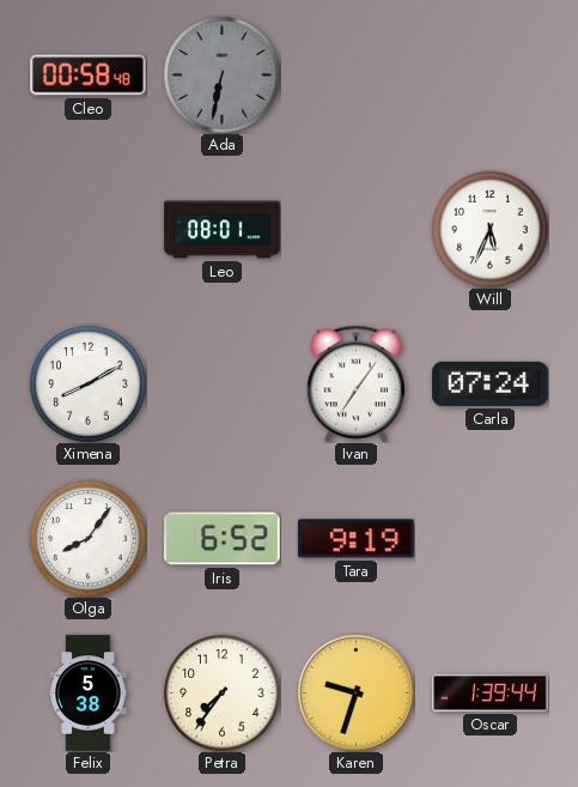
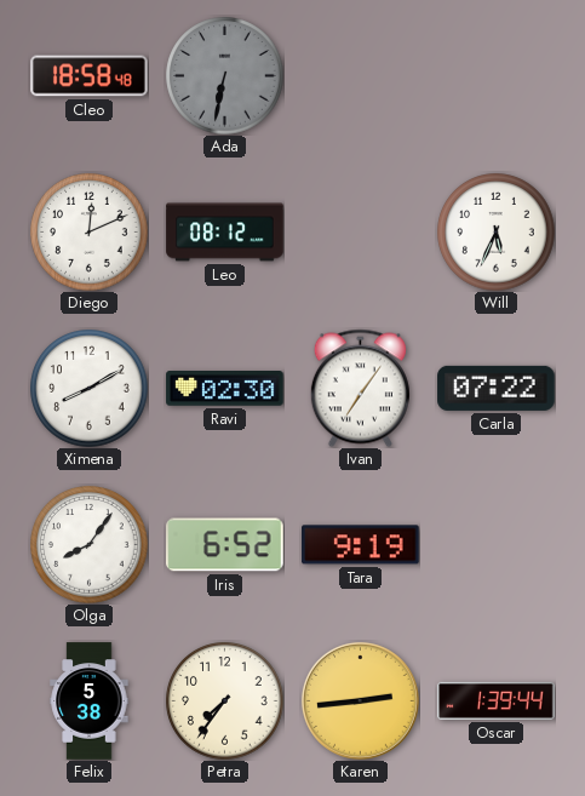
Cleo: 00:58 -> 18:58
Diego: none -> 12:11
Leo: 08:01 -> 08:12
Ravi: none -> 02:30
Carla: 07:24 -> 07:22
Karen: 9:33 -> 2:44
